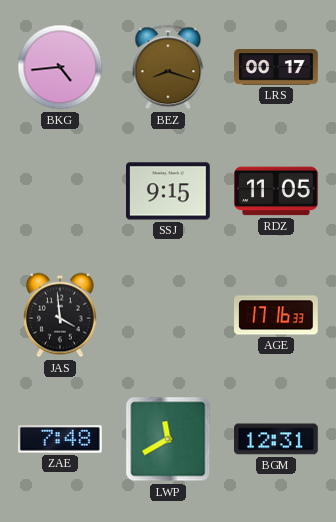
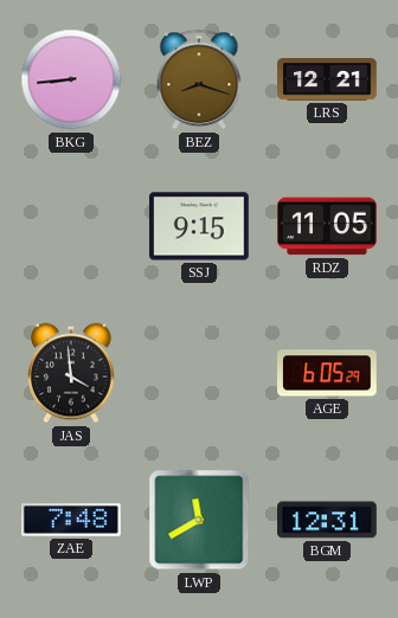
BKG: 4:44 -> 8:44
LRS: 00:17 -> 12:21
AGE: 17:16 -> 6:05
